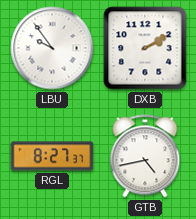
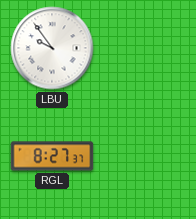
DXB: 2:10 -> none
GTB: 4:43 -> none
